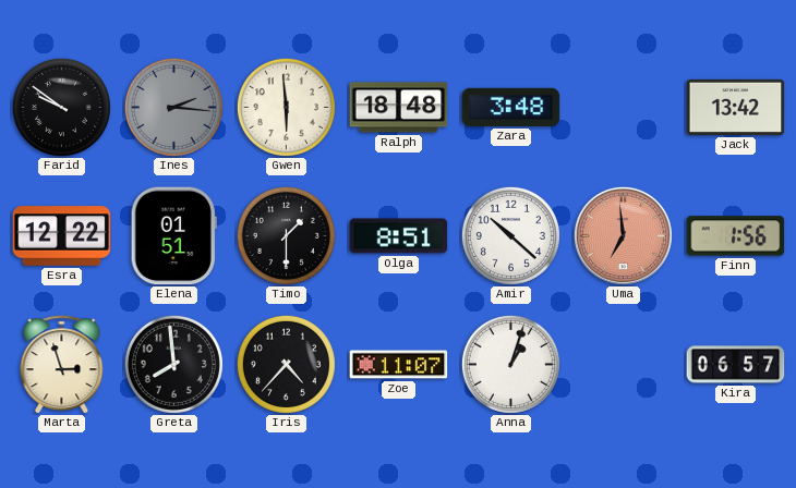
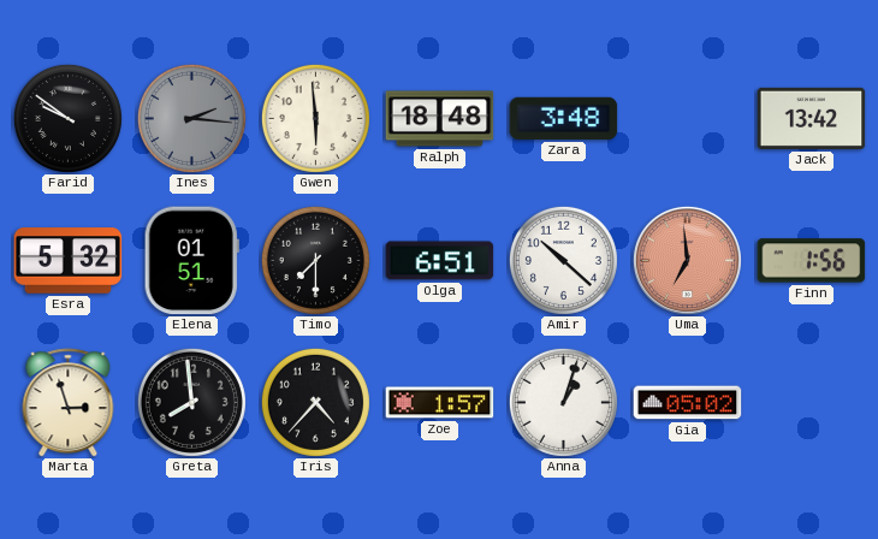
Esra: 12:22 -> 5:32
Timo: 1:30 -> 7:30
Olga: 8:51 -> 6:51
Zoe: 11:07 -> 1:57
Gia: none -> 05:02
Kira: 06:57 -> none
